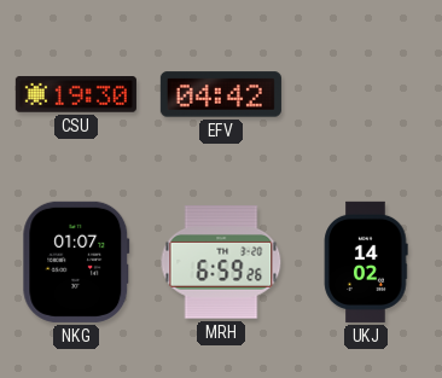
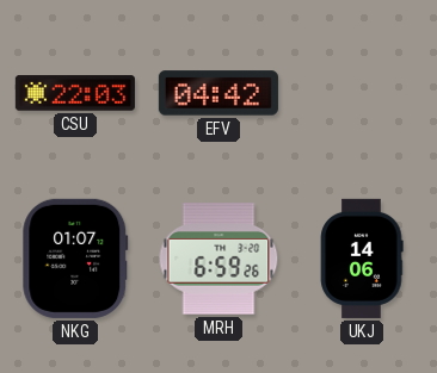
CSU: 19:30 -> 22:03
UKJ: 14:02 -> 14:06
